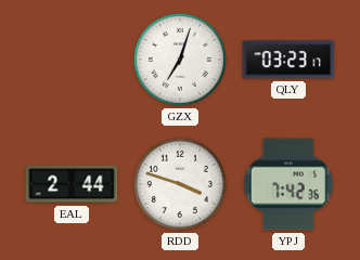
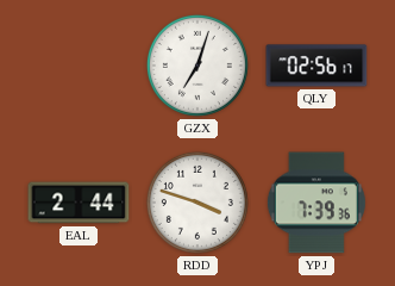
QLY: 03:23 -> 02:56
YPJ: 7:42 -> 7:39
